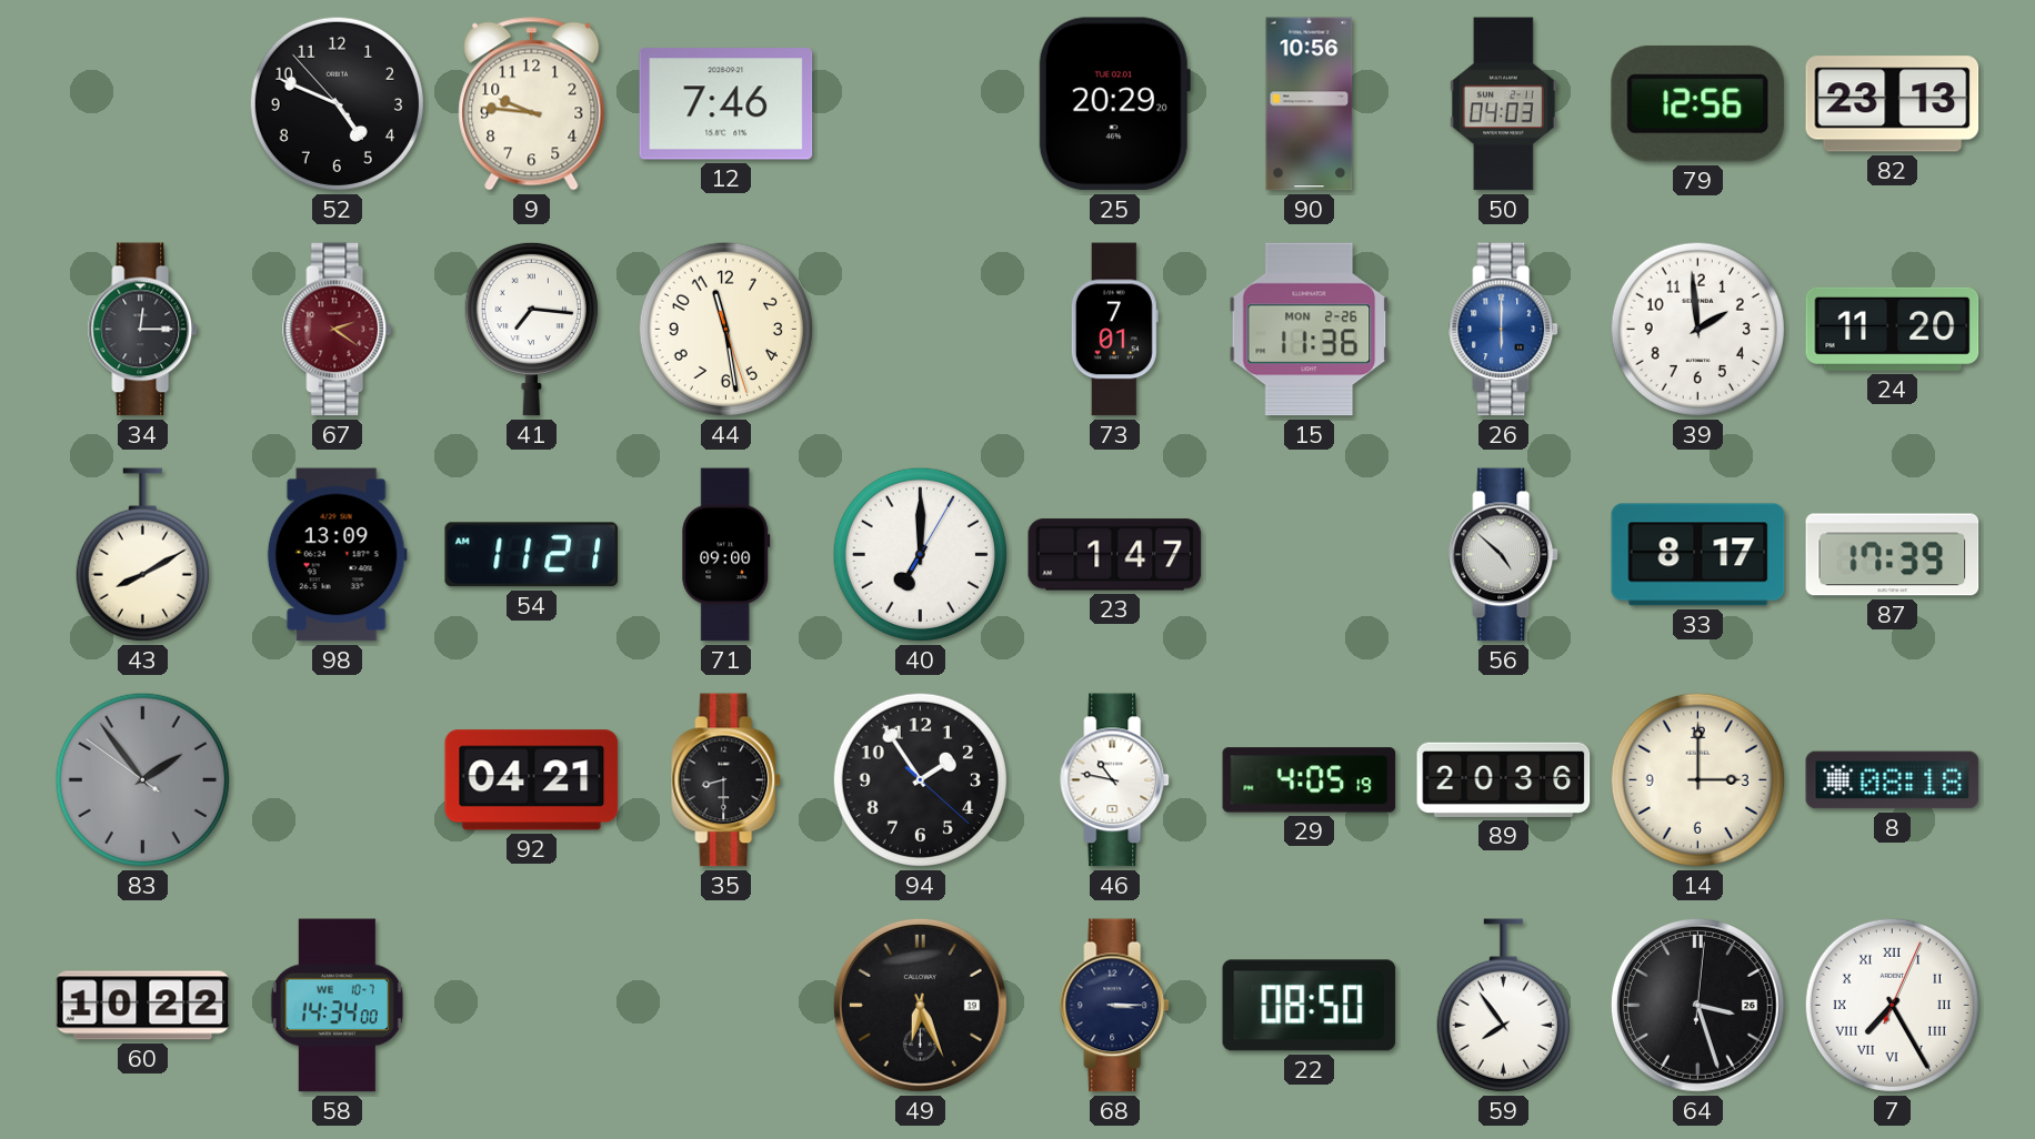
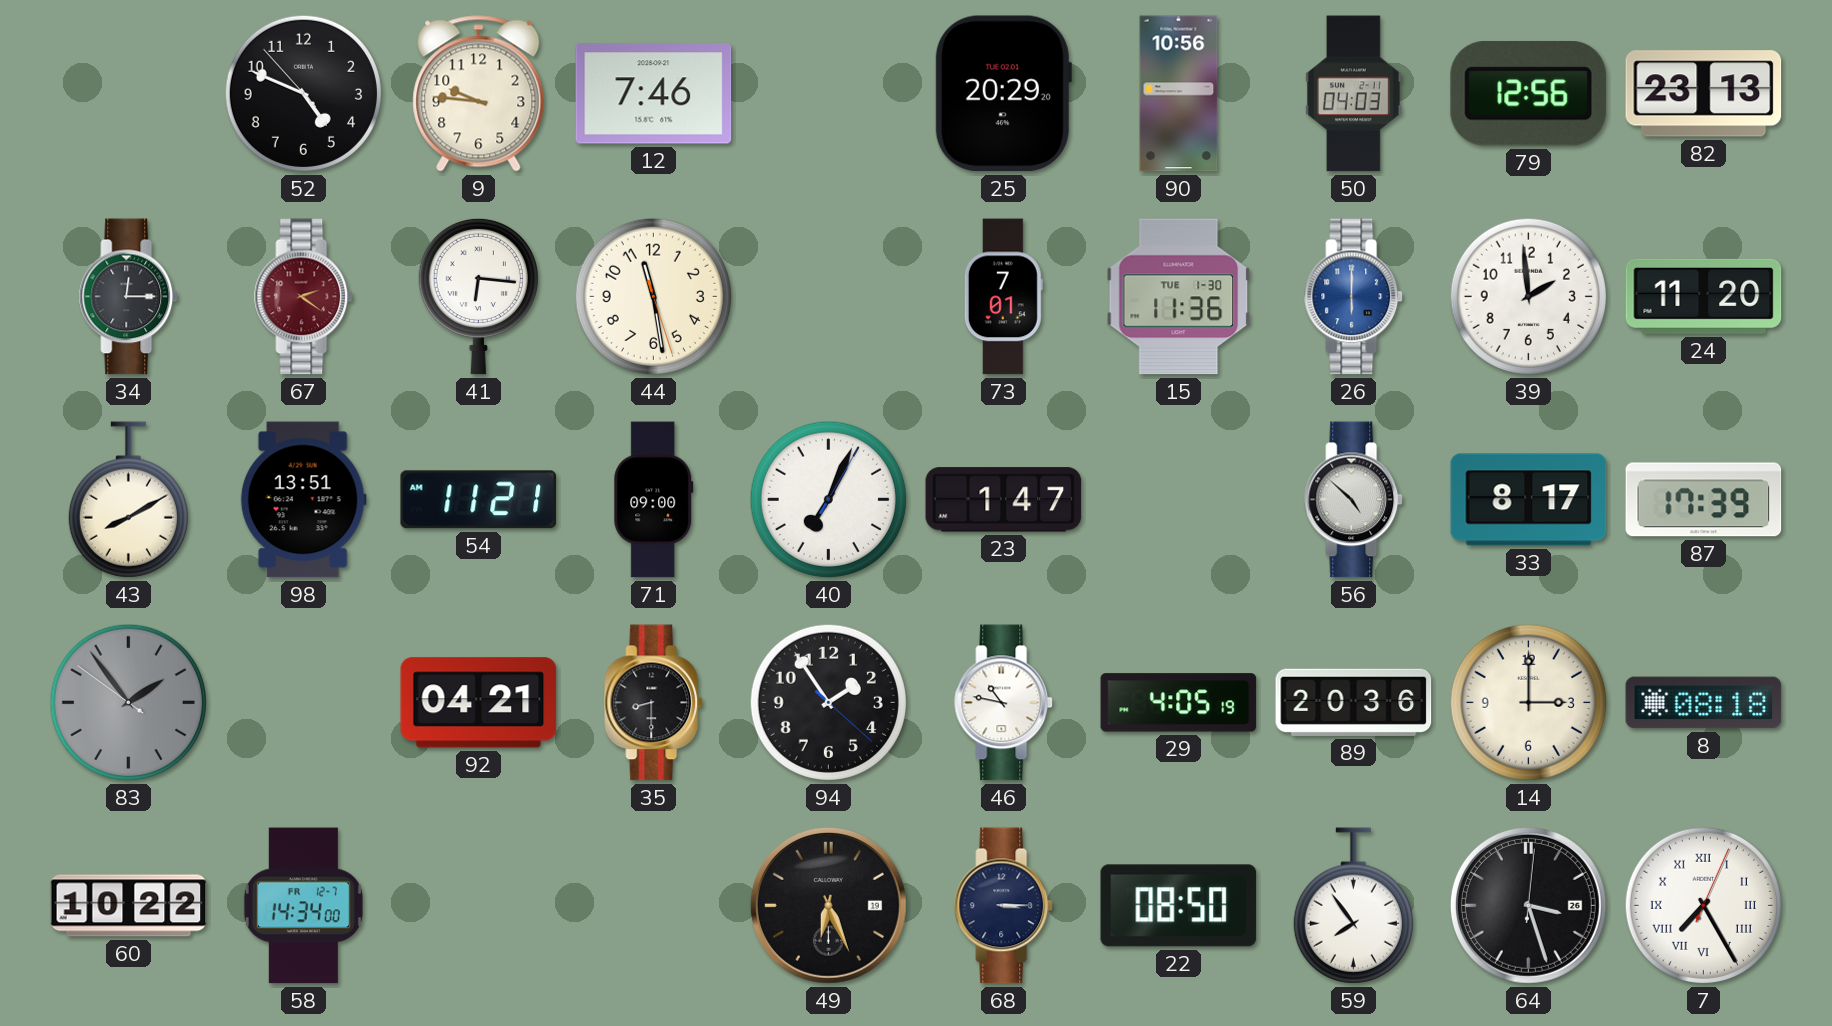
41: 7:16 -> 6:16
15 date: MON 2-26 -> TUE 1-30
98: 13:09 -> 13:51
40: 7:00 -> 7:04
58 date: WE 10-7 -> FR 12-7
